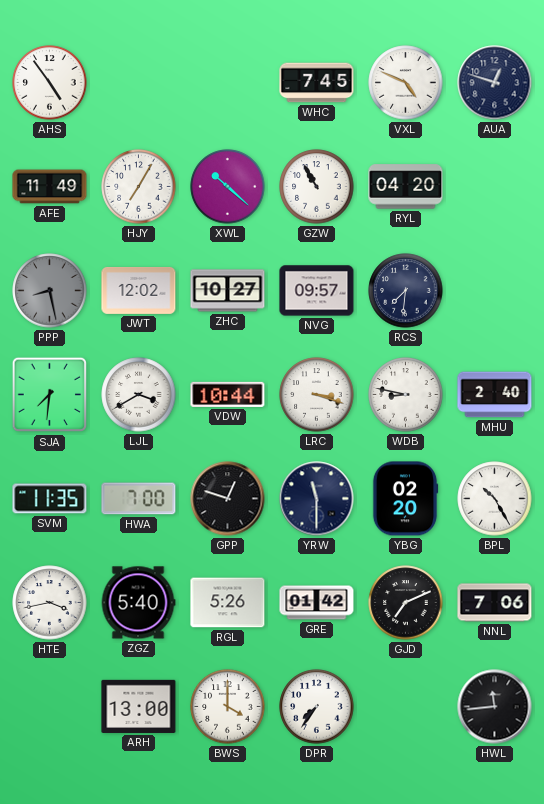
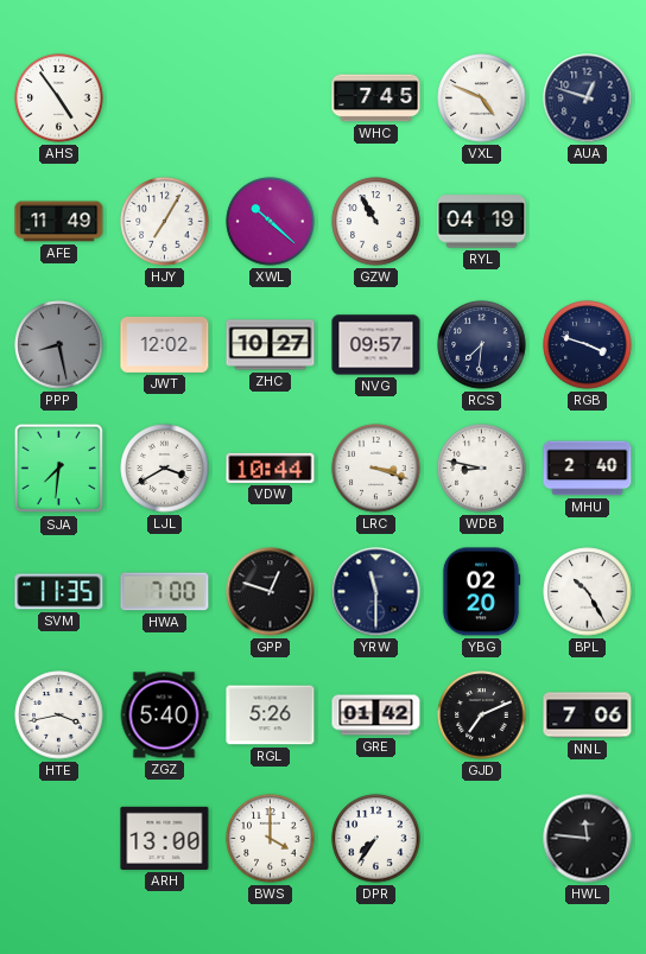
RYL: 04:20 -> 04:19
RGB: none -> 3:48
HWL: 11:44 -> 11:46
